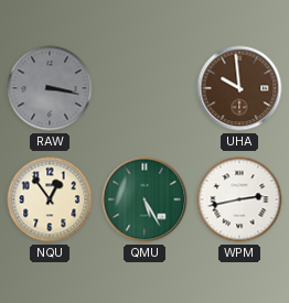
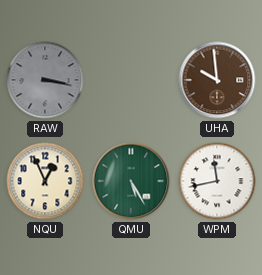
NQU: 12:54 -> 12:56
WPM: 2:43 -> 11:43
